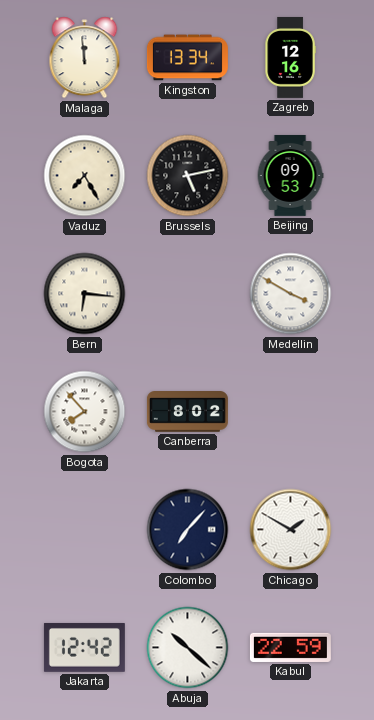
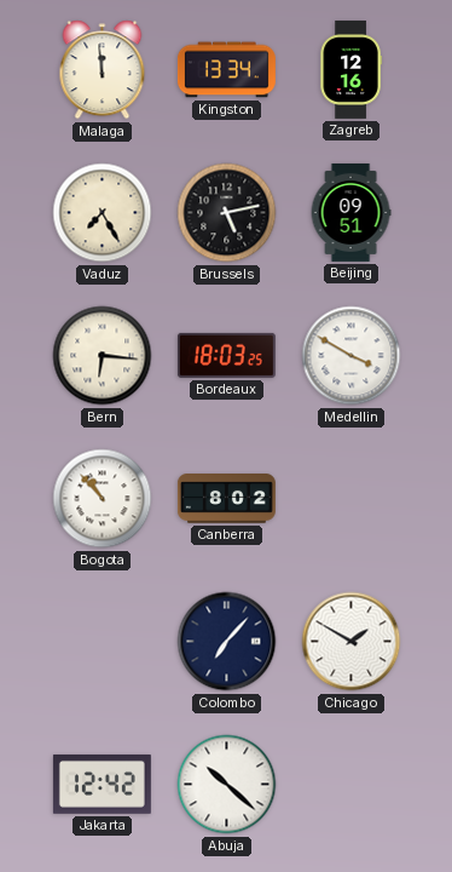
Beijing: 09:53 -> 09:51
Bordeaux: none -> 18:03
Bogota: 7:53 -> 10:53
Kabul: 22:59 -> none
